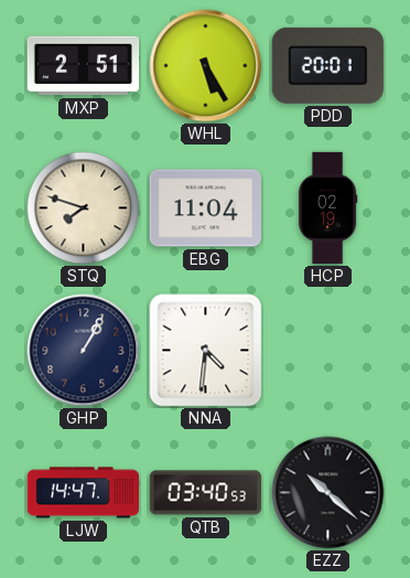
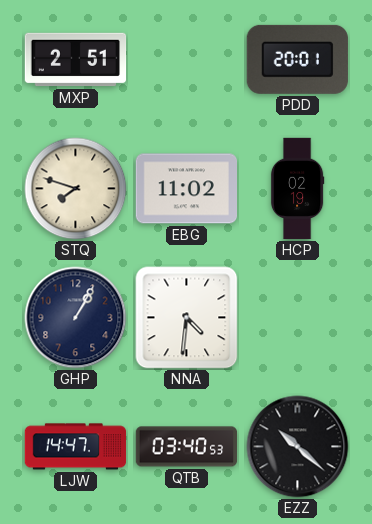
WHL: 5:25 -> none
EBG: 11:04 -> 11:02
